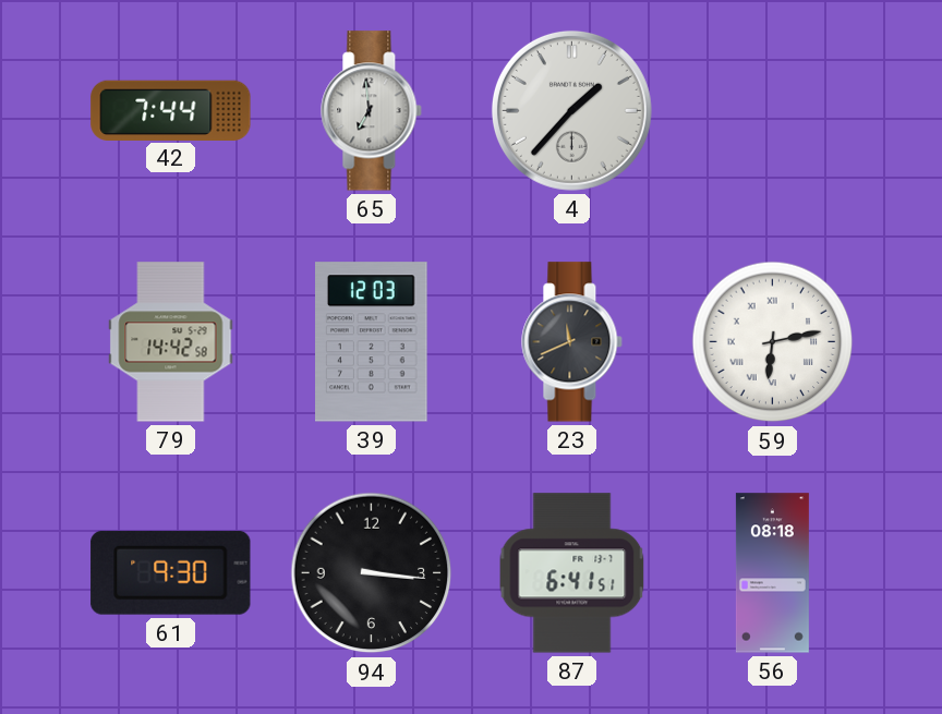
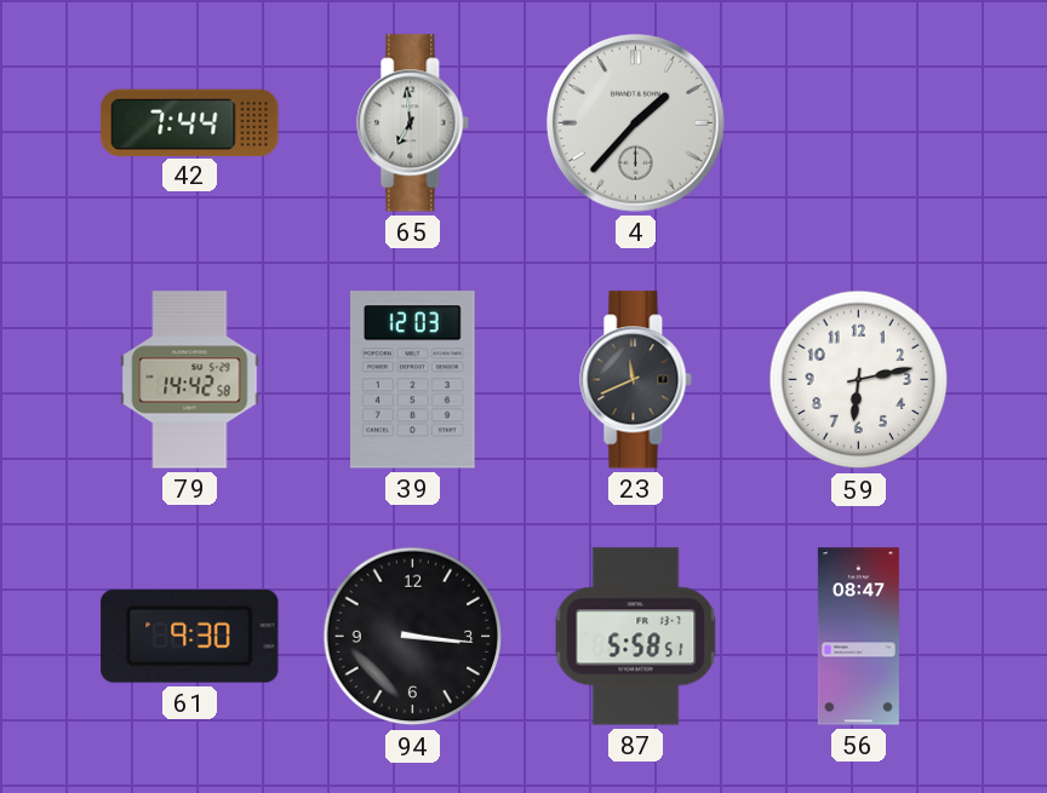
59 numerals: Roman -> Arabic
87: 6:41 -> 5:58
56: 08:18 -> 08:47
